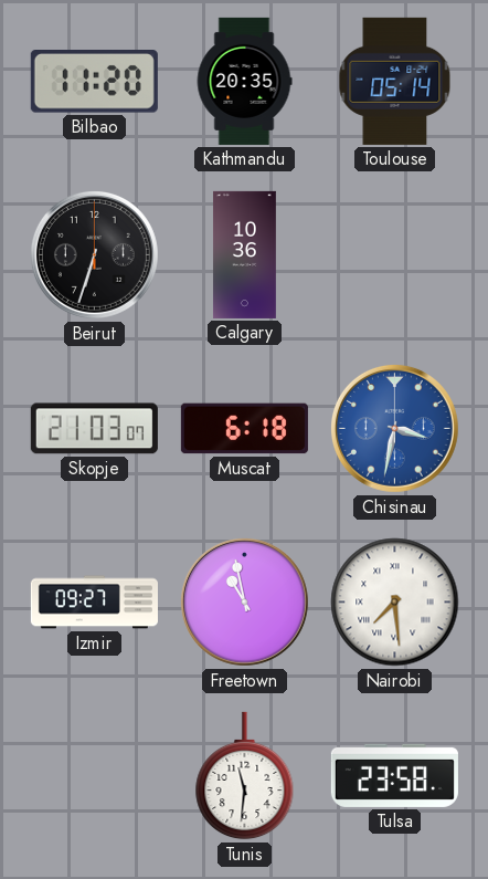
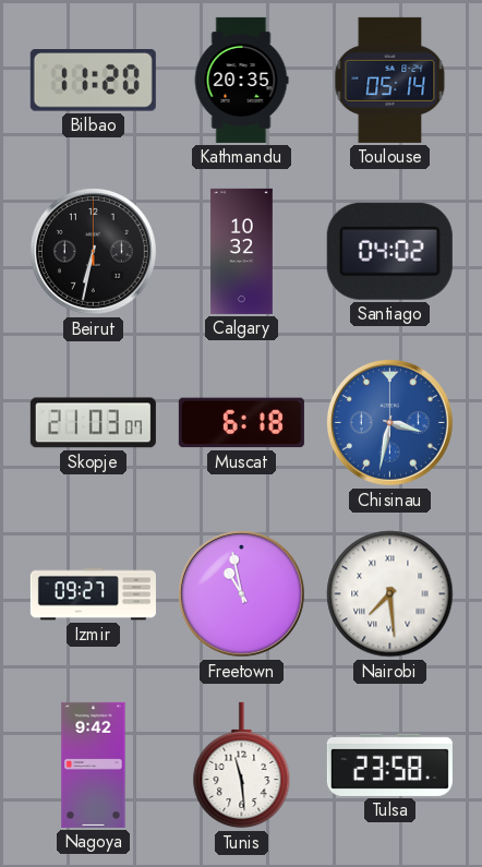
Beirut: 6:33 -> 6:32
Calgary: 10:36 -> 10:32
Santiago: none -> 04:02
Nagoya: none -> 9:42
Tunis: 11:31 -> 11:29
